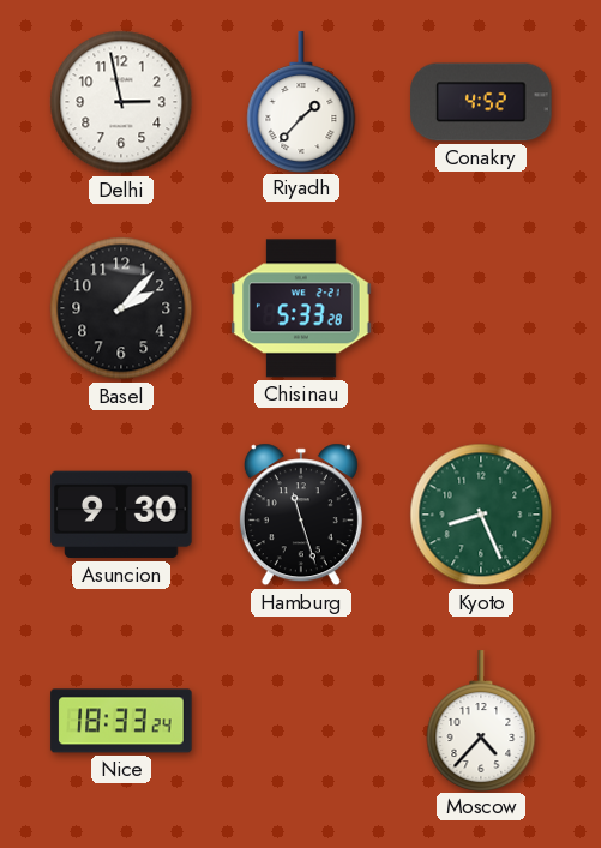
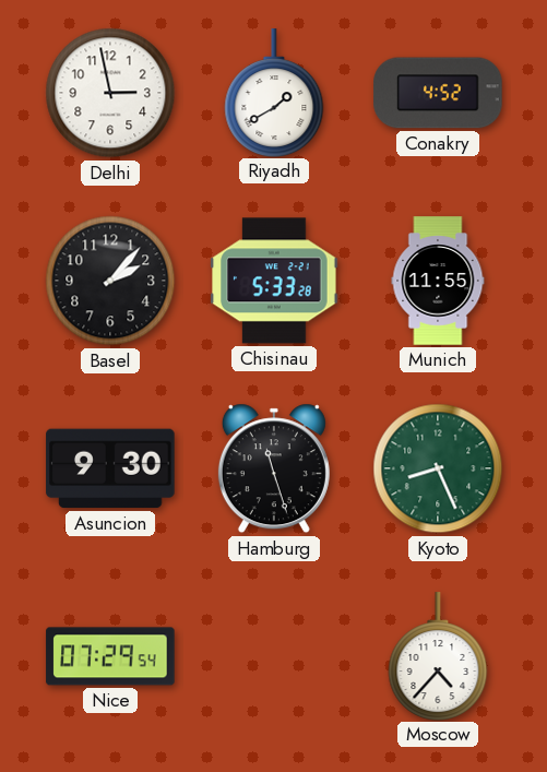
Riyadh: 1:37 -> 1:40
Munich: none -> 11:55
Nice: 18:33 -> 07:29
